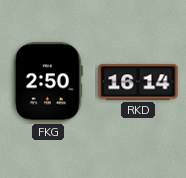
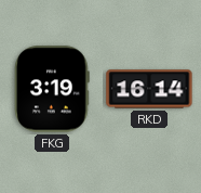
FKG: 2:50 -> 3:19
